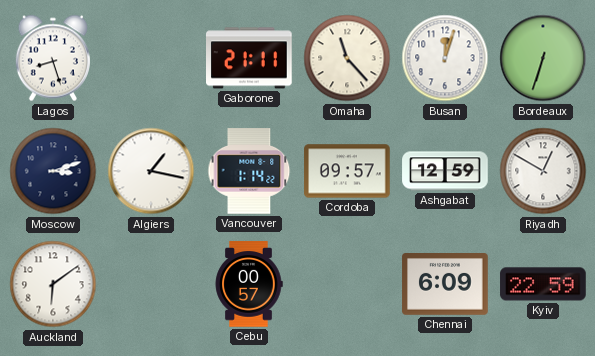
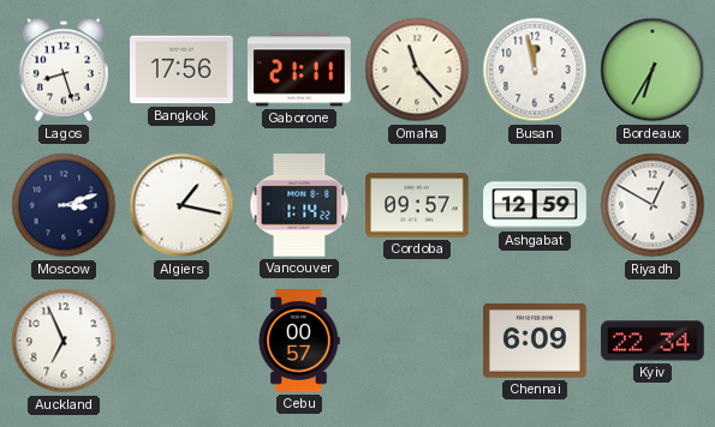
Bangkok: none -> 17:56
Busan: 12:03 -> 11:58
Bordeaux: 6:33 -> 6:35
Auckland: 6:09 -> 6:56
Kyiv: 22:59 -> 22:34
